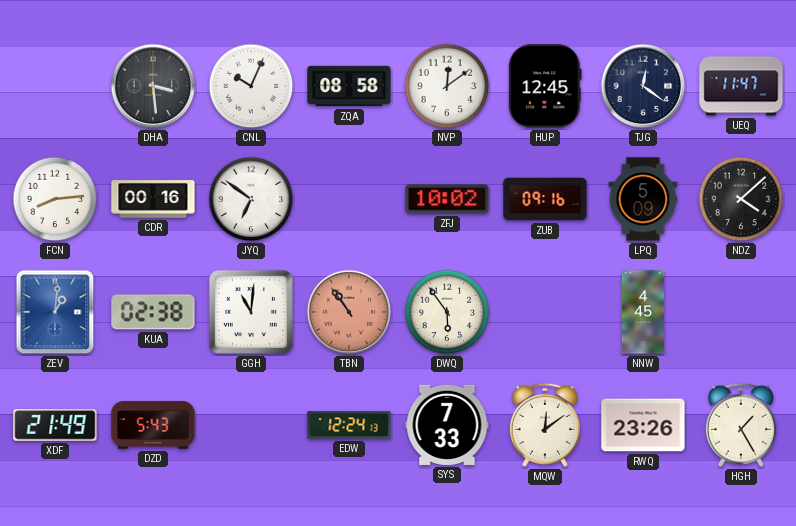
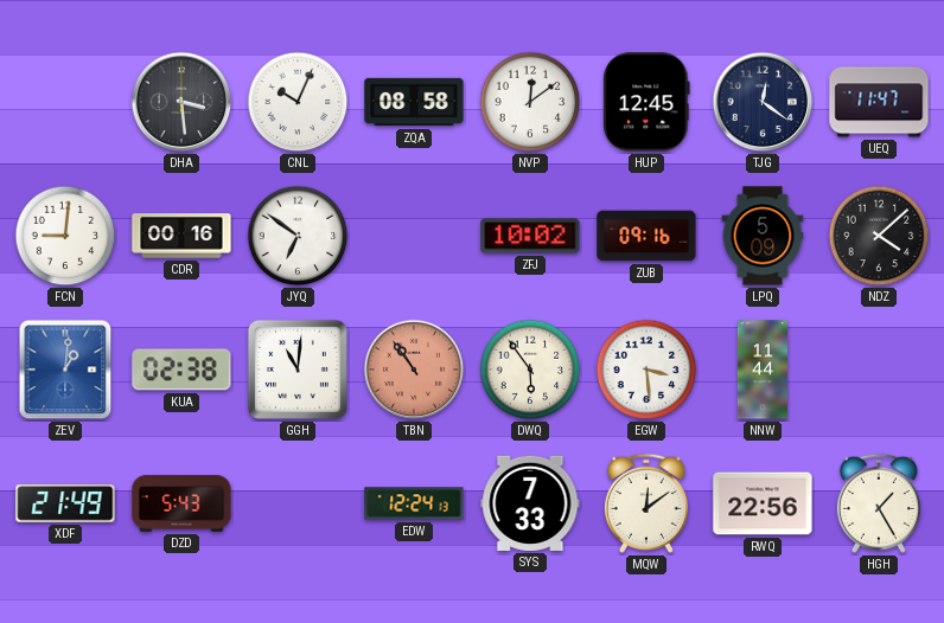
FCN: 8:14 -> 9:01
EGW: none -> 3:29
NNW: 4:45 -> 11:44
RWQ: 23:26 -> 22:56
